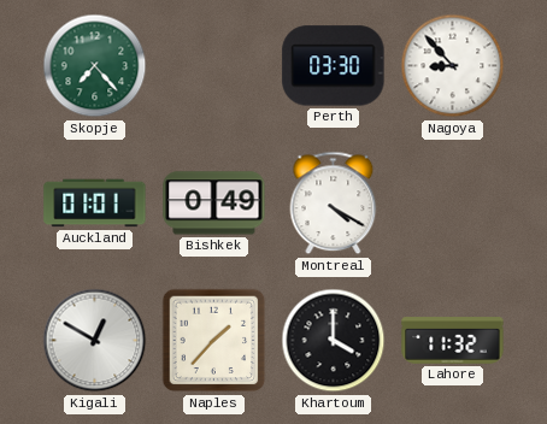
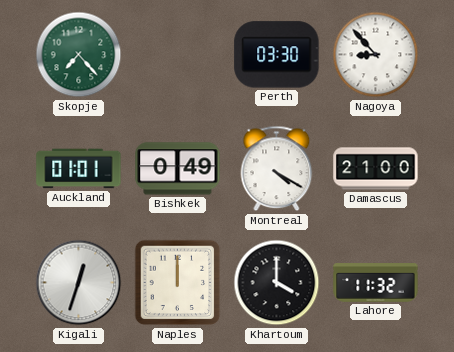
Damascus: none -> 21:00
Kigali: 12:50 -> 12:33
Naples: 1:37 -> 12:00
